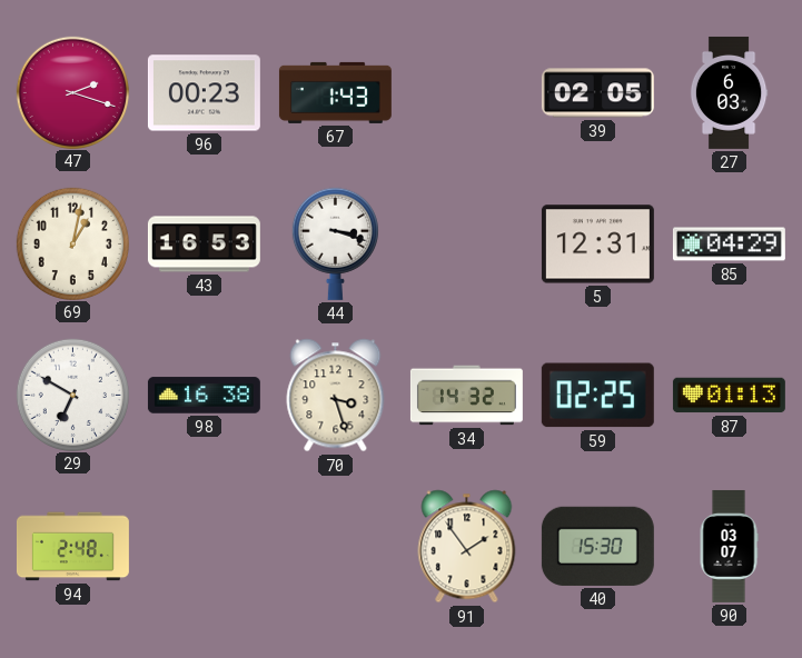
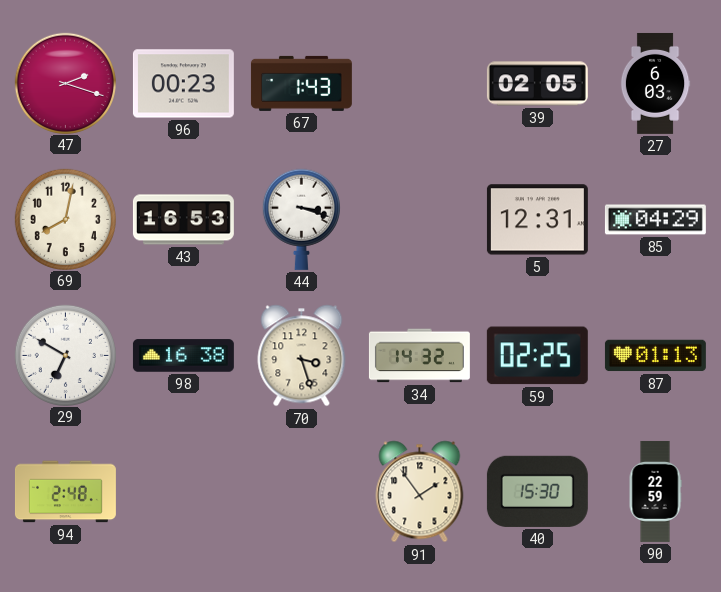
69: 1:02 -> 8:02
90: 03:07 -> 22:59
